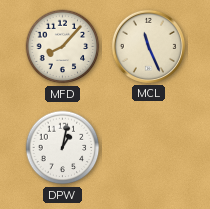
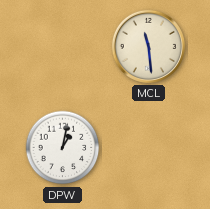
MFD: 8:07 -> none
MCL: 11:26 -> 11:29
